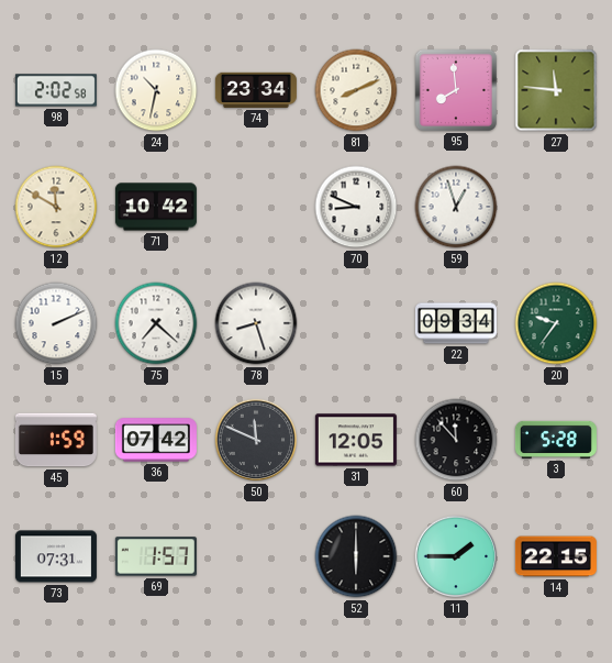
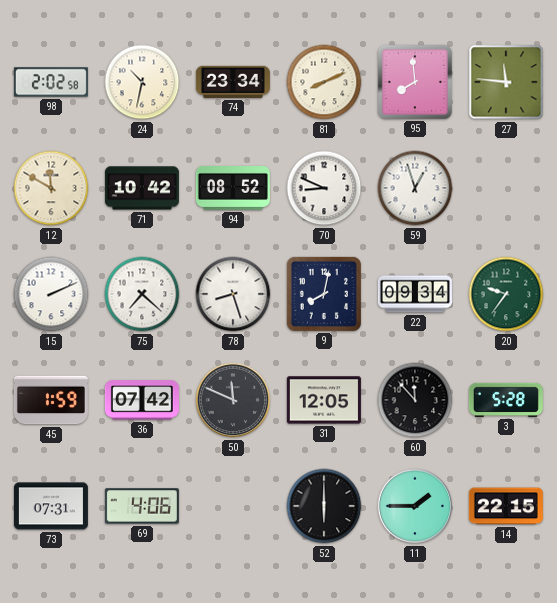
94: none -> 08:52
9: none -> 8:02
69: 1:57 -> 4:06
